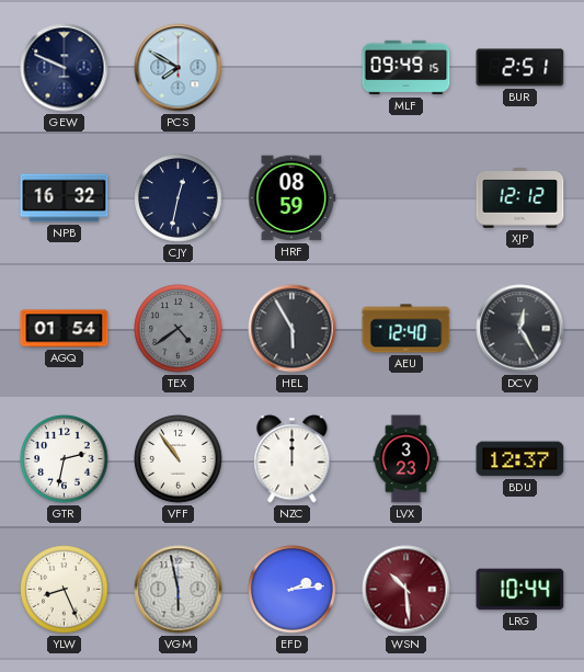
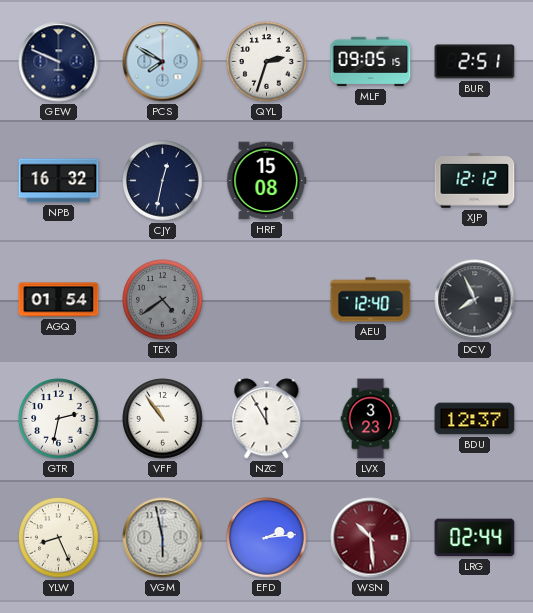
QYL: none -> 2:33
MLF: 09:49 -> 09:05
HRF: 08:59 -> 15:08
HEL: 5:55 -> none
DCV: 12:25 -> 7:56
NZC: 12:00 -> 11:55
LRG: 10:44 -> 02:44
